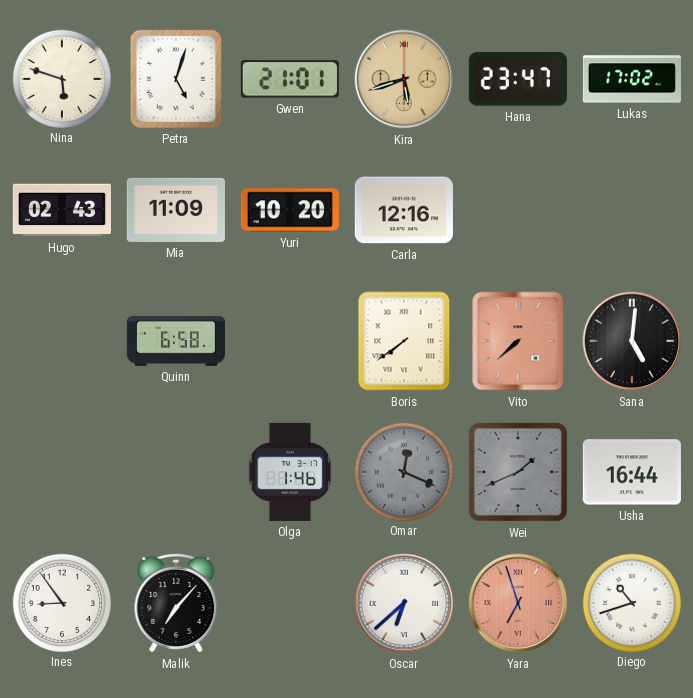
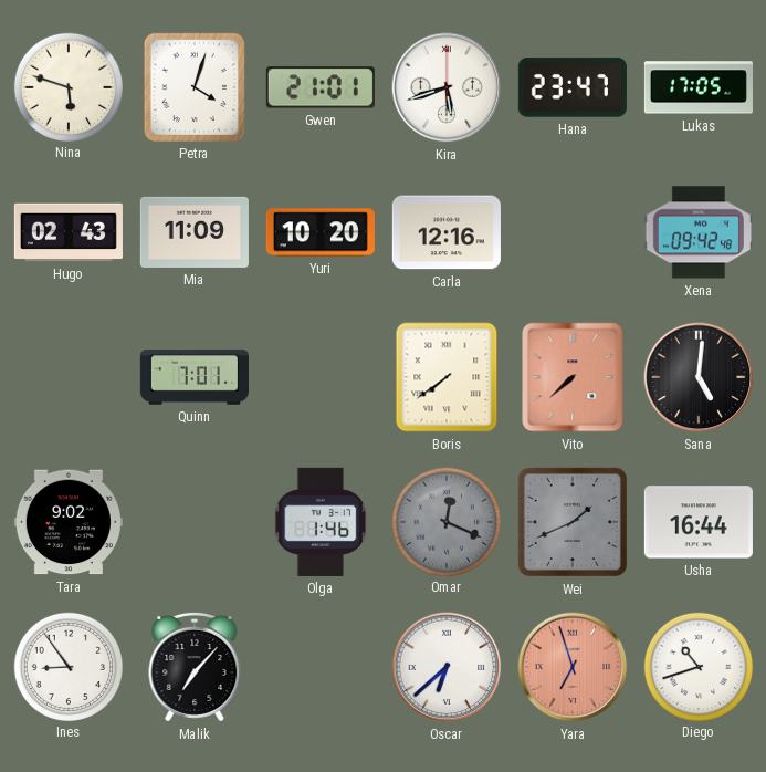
Petra: 5:03 -> 4:03
Kira dial: champagne -> white
Lukas: 17:02 -> 17:05
Xena: none -> 09:42
Quinn: 6:58 -> 7:01
Tara: none -> 9:02
